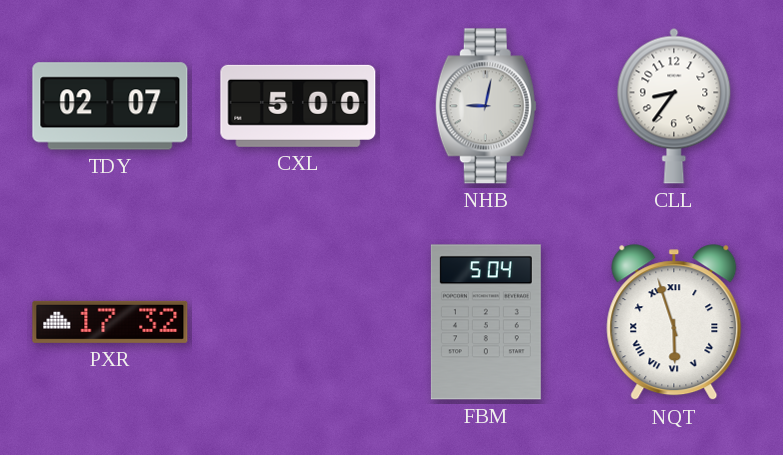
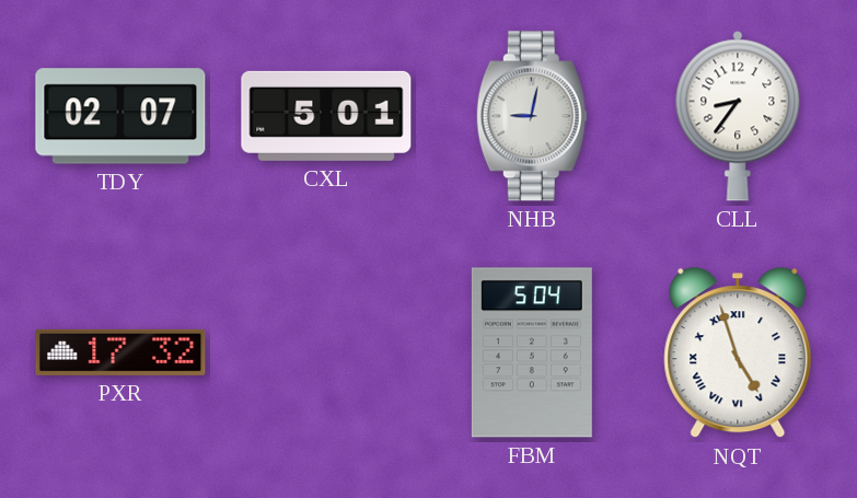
CXL: 5:00 -> 5:01
NQT: 5:57 -> 4:57
